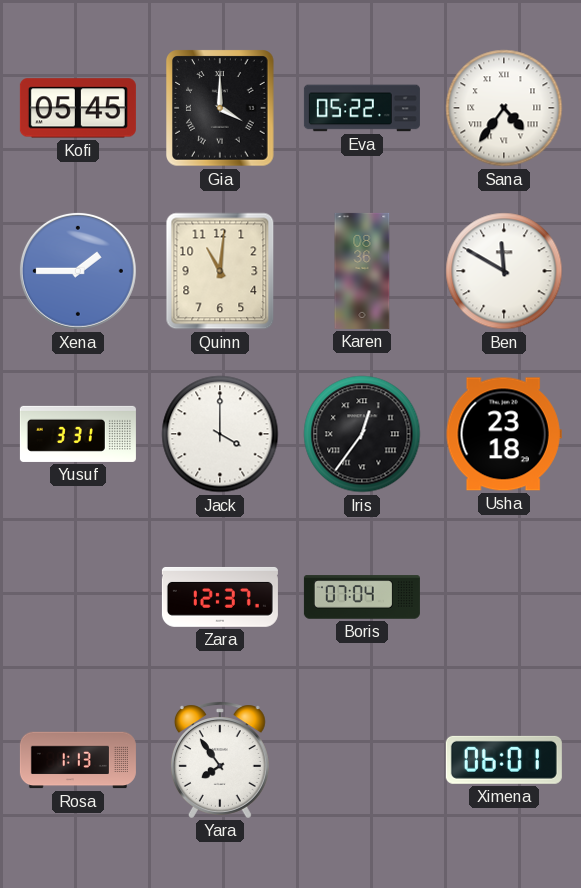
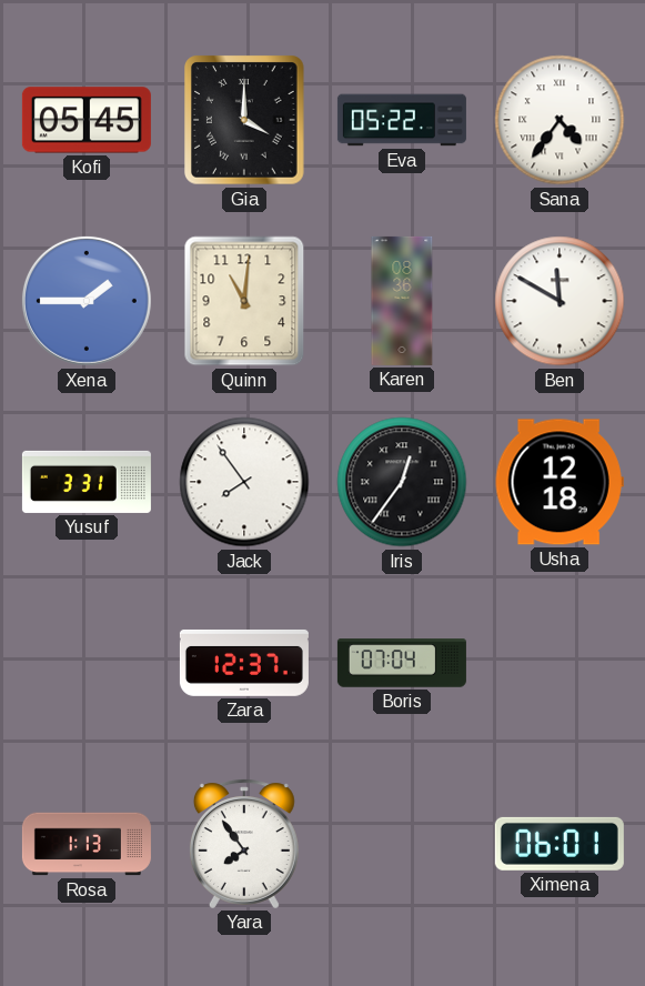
Jack: 4:00 -> 7:54
Usha: 23:18 -> 12:18
